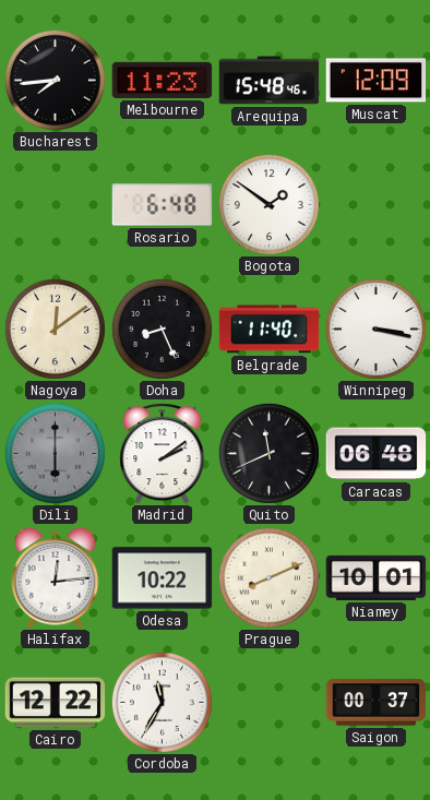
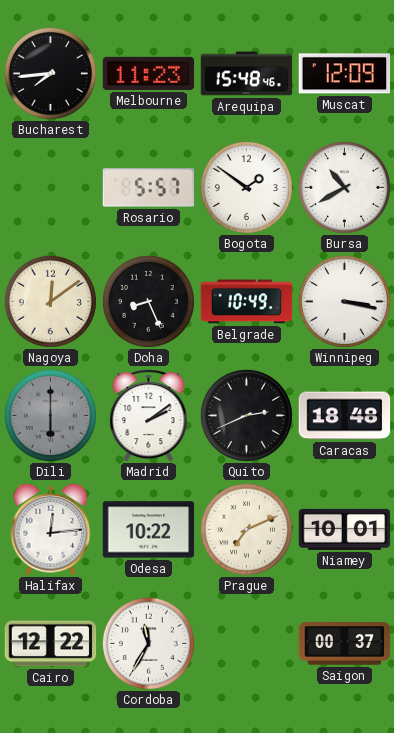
Rosario: 6:48 -> 5:57
Bursa: none -> 10:40
Belgrade: 11:40 -> 10:49
Quito: 11:41 -> 2:41
Caracas: 06:48 -> 18:48
Prague: 8:11 -> 7:11
